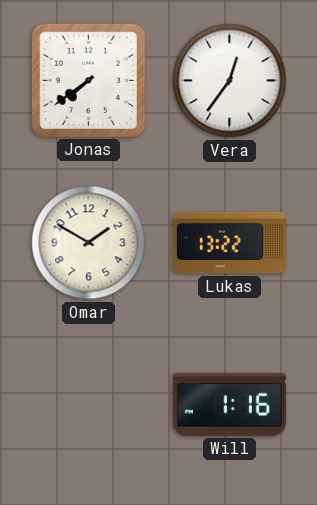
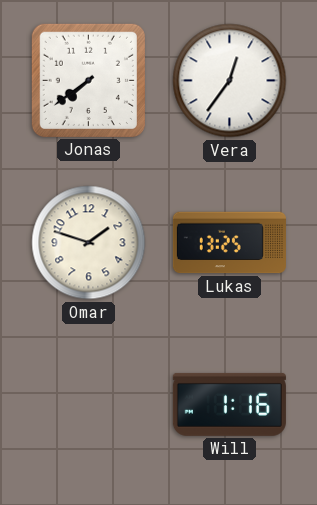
Omar: 1:50 -> 1:48
Lukas: 13:22 -> 13:25
